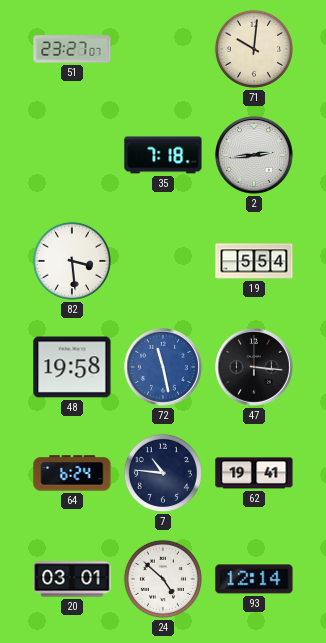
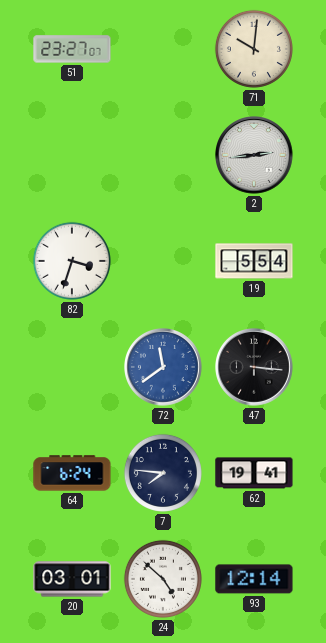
35: 7:18 -> none
82: 3:29 -> 3:33
48: 19:58 -> none
72: 11:28 -> 11:39
7: 10:46 -> 7:46
